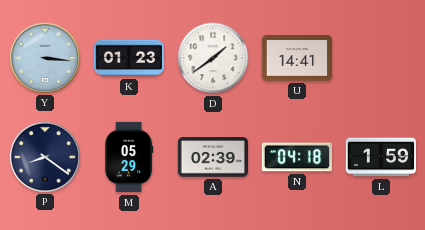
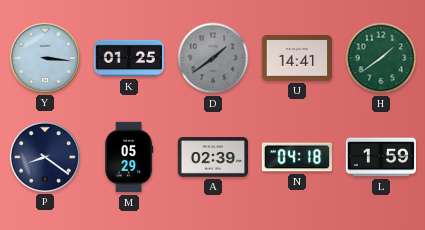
K: 01:23 -> 01:25
D dial: white -> grey
H: none -> 1:39
